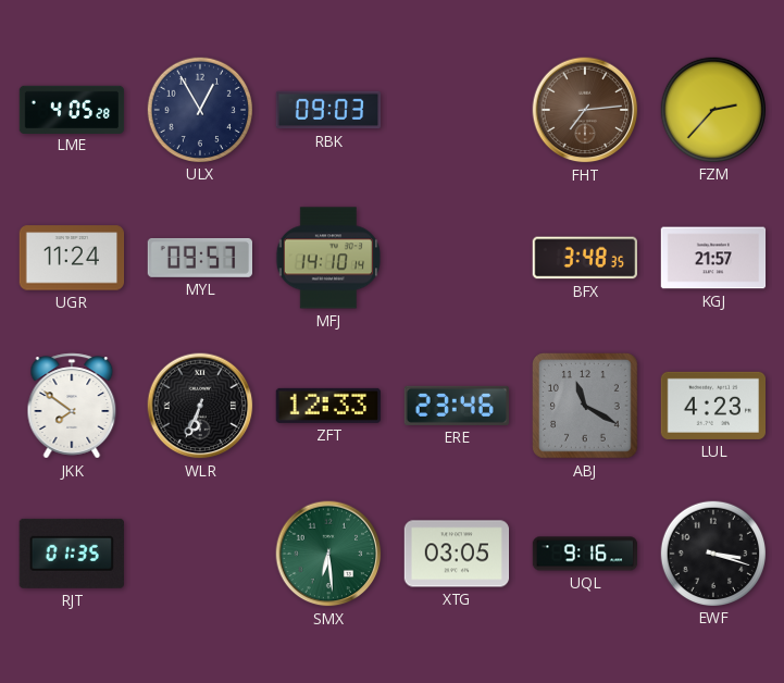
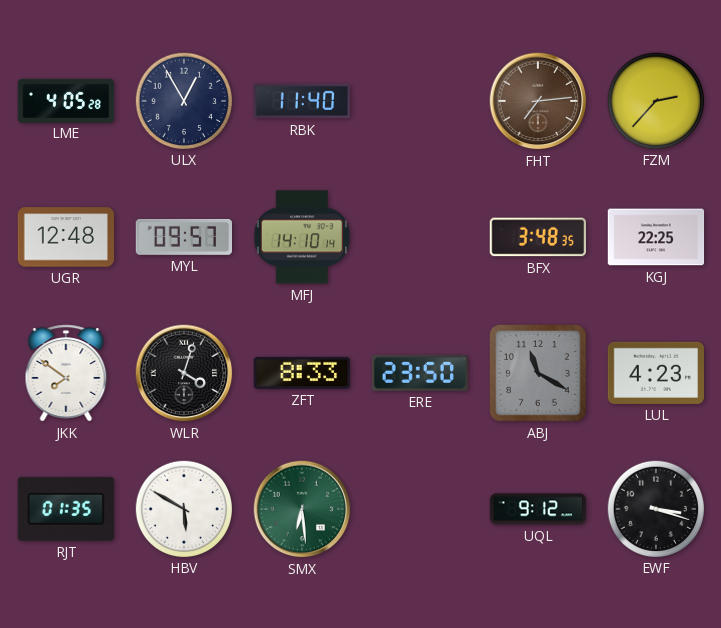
RBK: 09:03 -> 11:40
UGR: 11:24 -> 12:48
KGJ: 21:57 -> 22:25
WLR: 6:34 -> 4:03
ZFT: 12:33 -> 8:33
ERE: 23:46 -> 23:50
HBV: none -> 5:50
XTG: 03:05 -> none
UQL: 9:16 -> 9:12
